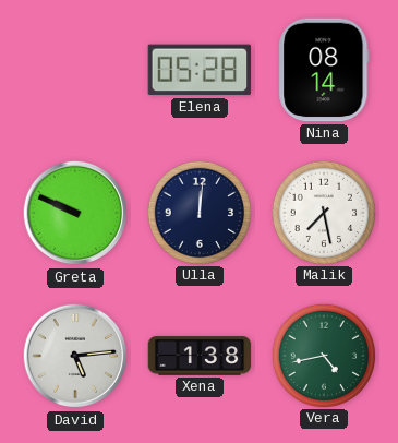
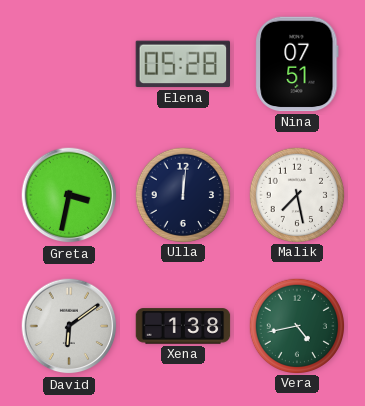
Nina: 08:14 -> 07:51
Greta: 9:49 -> 3:32
David: 5:14 -> 6:09
